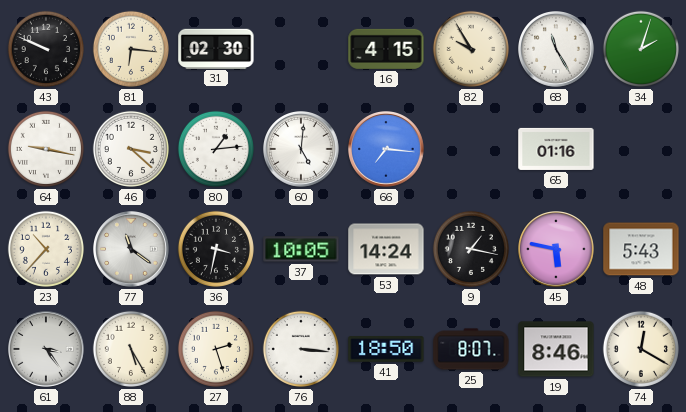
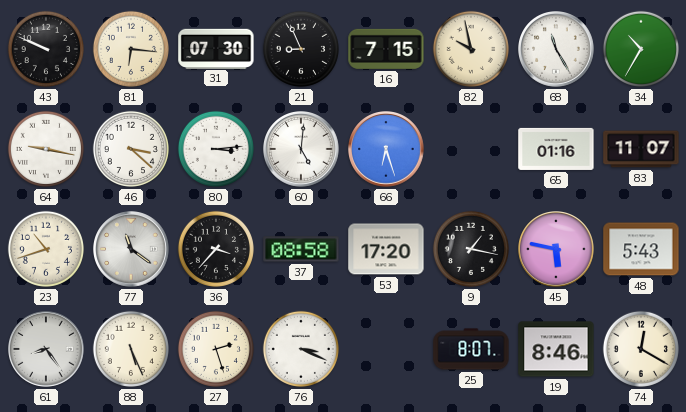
31: 02:30 -> 07:30
21: none -> 8:56
16: 4:15 -> 7:15
82: 9:55 -> 9:58
34: 2:03 -> 10:35
80: 1:14 -> 3:14
66: 7:16 -> 6:27
83: none -> 11:07
23: 10:37 -> 10:42
36: 3:32 -> 3:37
37: 10:05 -> 08:58
53: 14:24 -> 17:20
61: 3:24 -> 8:24
88: 5:25 -> 5:26
76: 3:16 -> 3:19
41: 18:50 -> none
